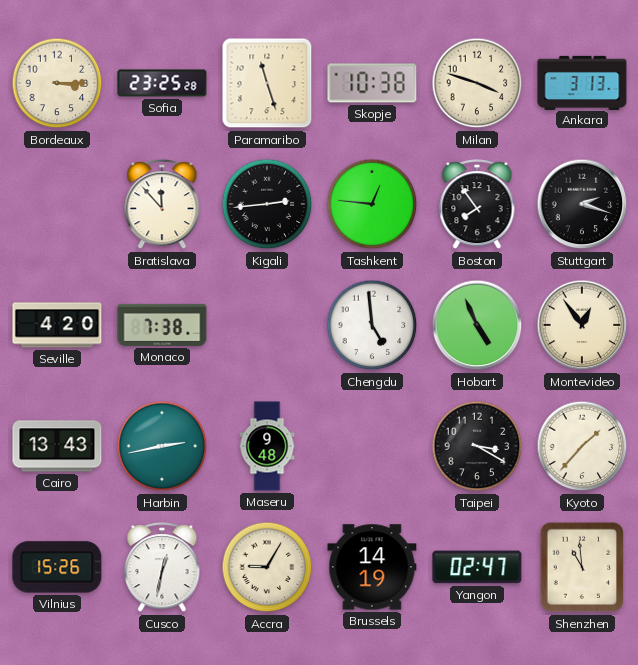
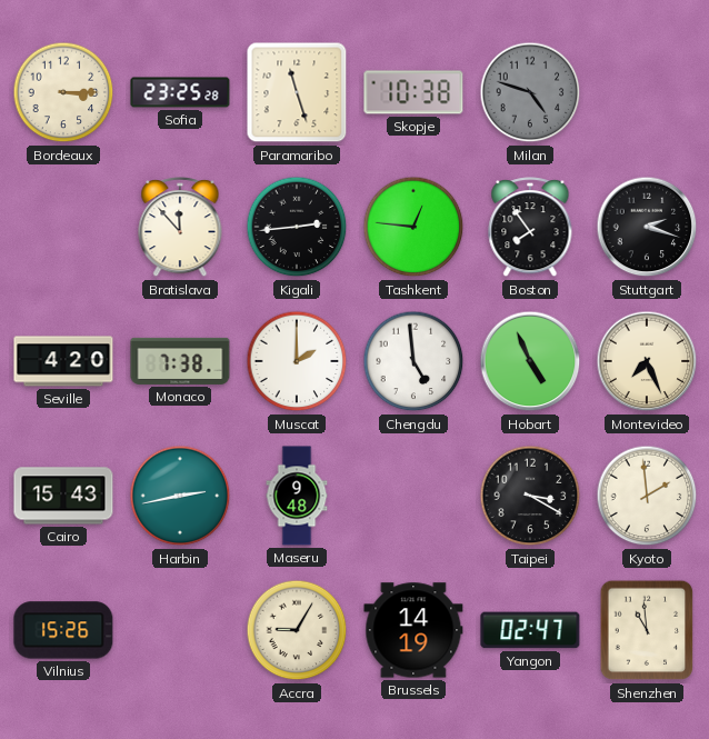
Milan: 3:48 -> 4:48
Milan dial: cream -> grey
Ankara: 3:13 -> none
Muscat: none -> 2:00
Montevideo: 12:54 -> 7:26
Cairo: 13:43 -> 15:43
Kyoto: 1:37 -> 1:59
Cusco: 12:32 -> none
